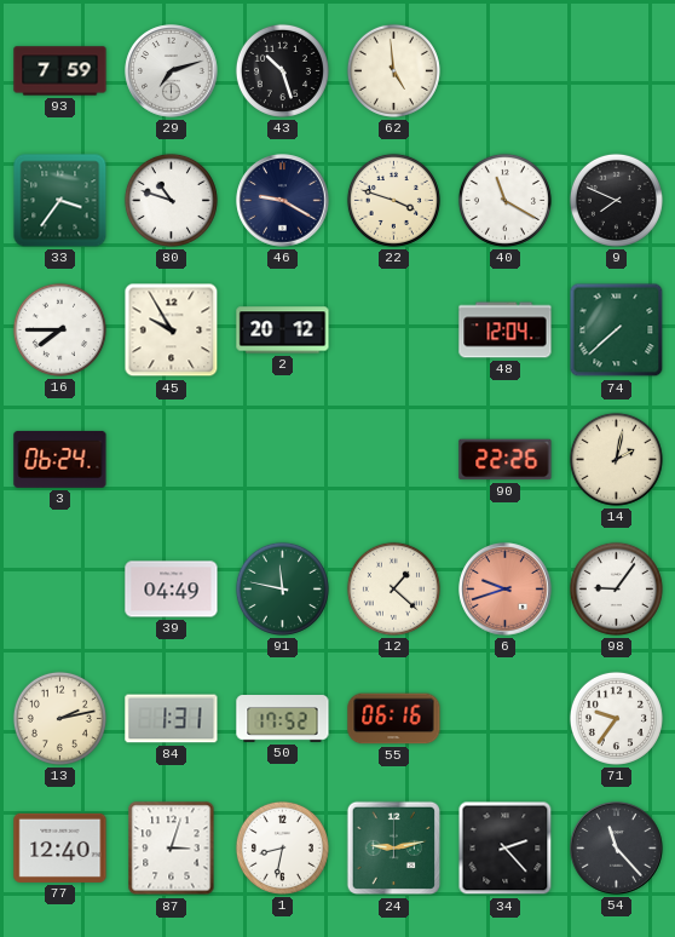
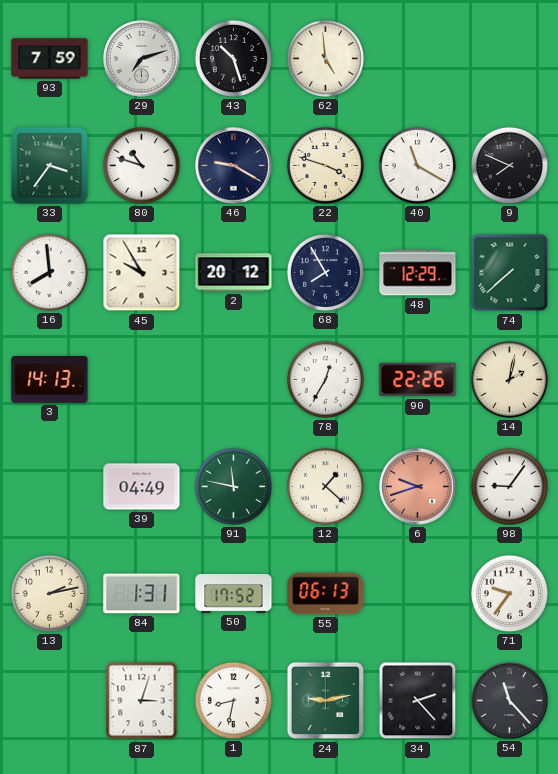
16: 7:45 -> 7:59
68: none -> 7:55
48: 12:04 -> 12:29
3: 06:24 -> 14:13
78: none -> 12:35
55: 06:16 -> 06:13
77: 12:40 -> none
